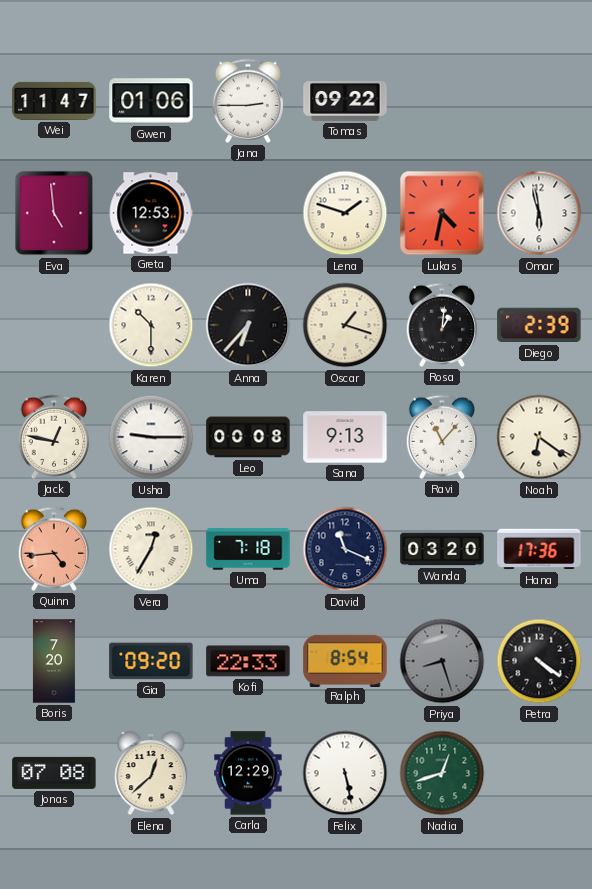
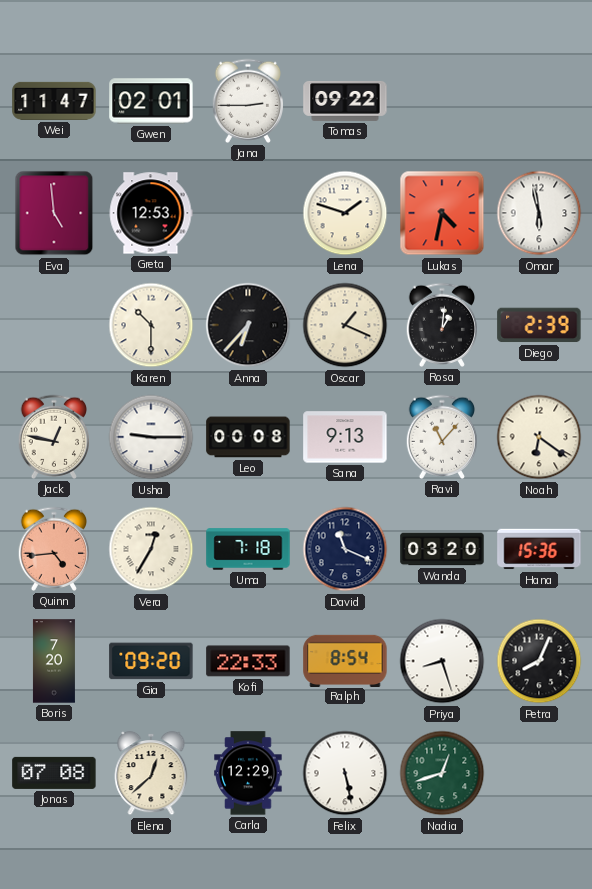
Gwen: 01:06 -> 02:01
Oscar: 1:18 -> 1:19
Hana: 17:36 -> 15:36
Priya dial: grey -> white
Petra: 4:21 -> 8:04
